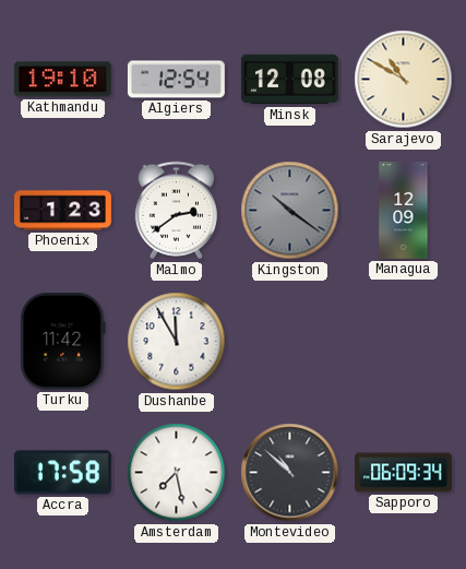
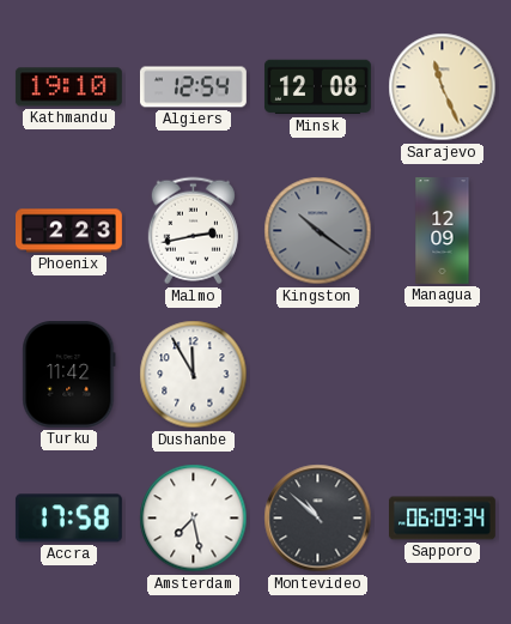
Sarajevo: 10:50 -> 11:26
Phoenix: 1:23 -> 2:23
Malmo: 2:39 -> 2:43
